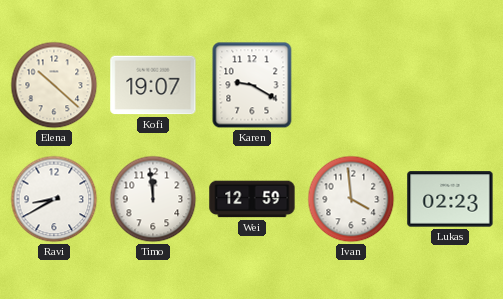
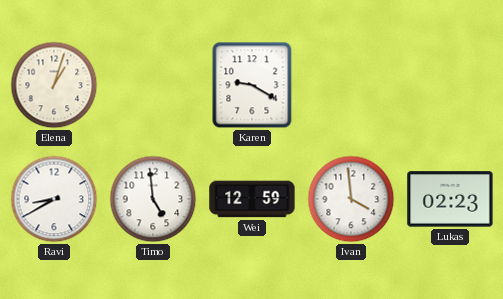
Elena: 10:22 -> 1:03
Kofi: 19:07 -> none
Timo: 11:59 -> 4:59
